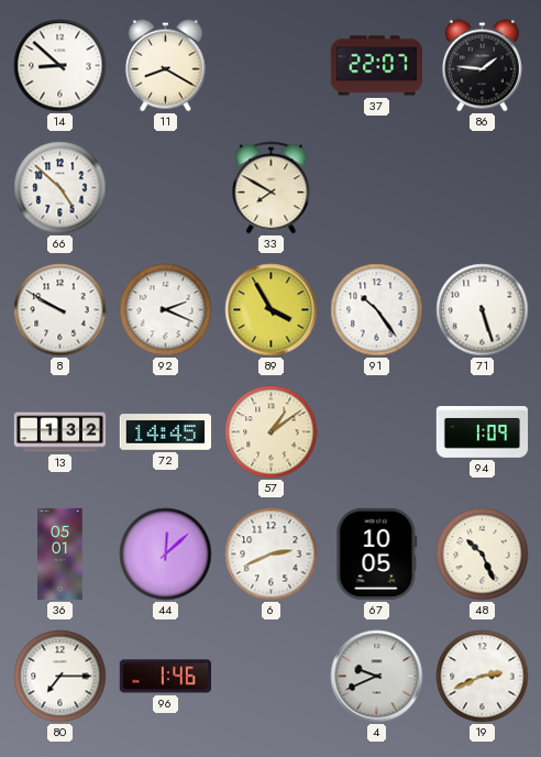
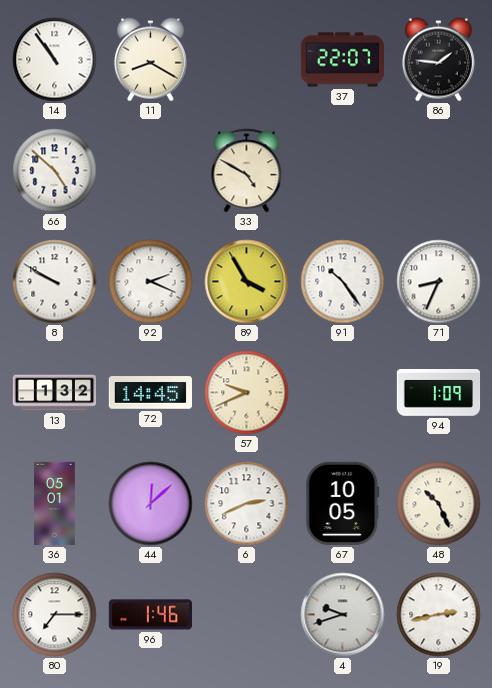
14: 8:52 -> 10:54
33: 7:50 -> 4:50
71: 5:27 -> 8:34
57: 1:09 -> 9:41
4: 9:41 -> 9:42
19: 2:41 -> 2:43
